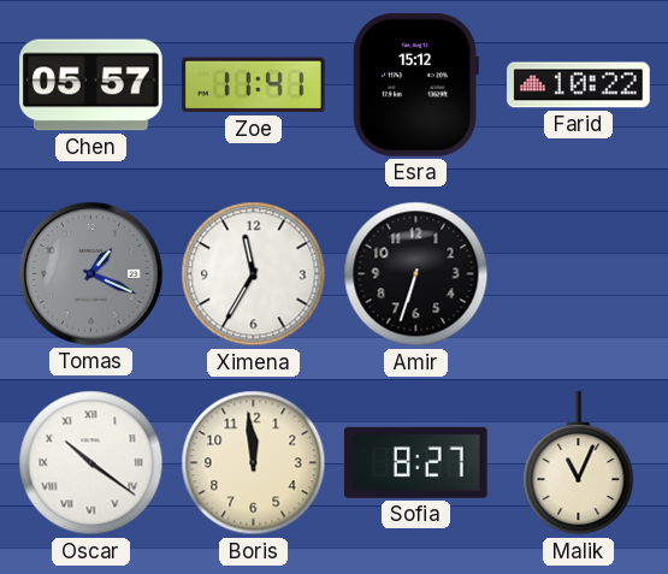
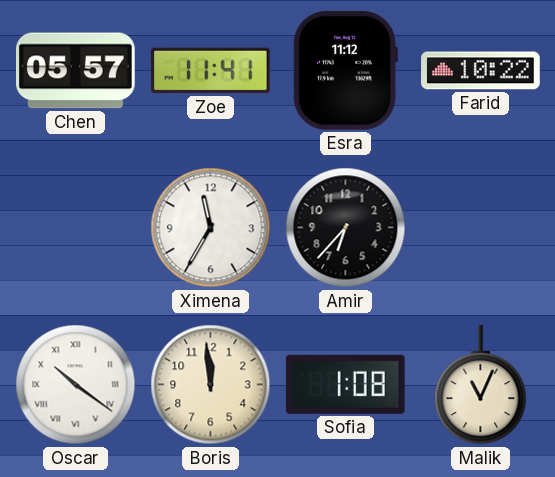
Esra: 15:12 -> 11:12
Tomas: 1:19 -> none
Amir: 6:33 -> 6:37
Sofia: 8:27 -> 1:08
